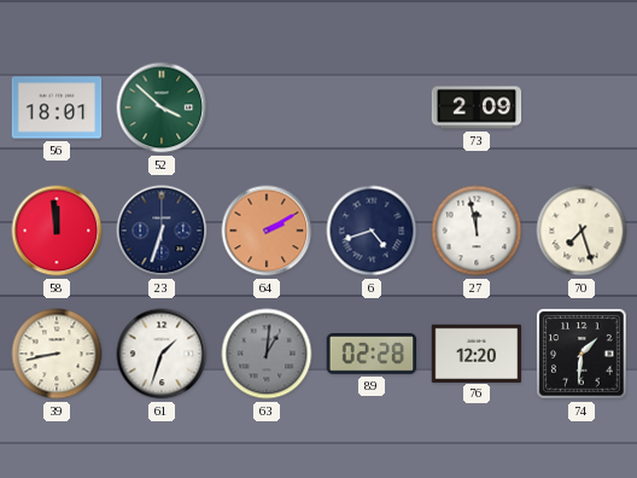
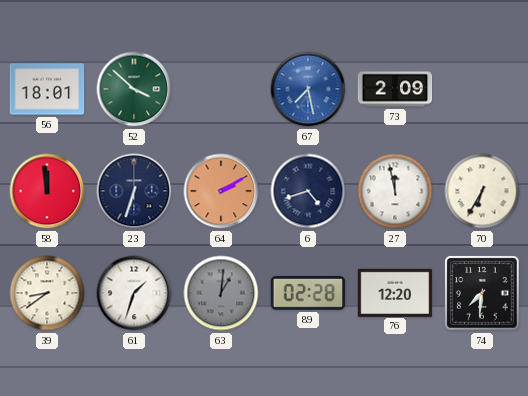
67: none -> 7:28
70: 7:27 -> 6:35
39: 8:43 -> 8:39
74: 1:31 -> 7:31
